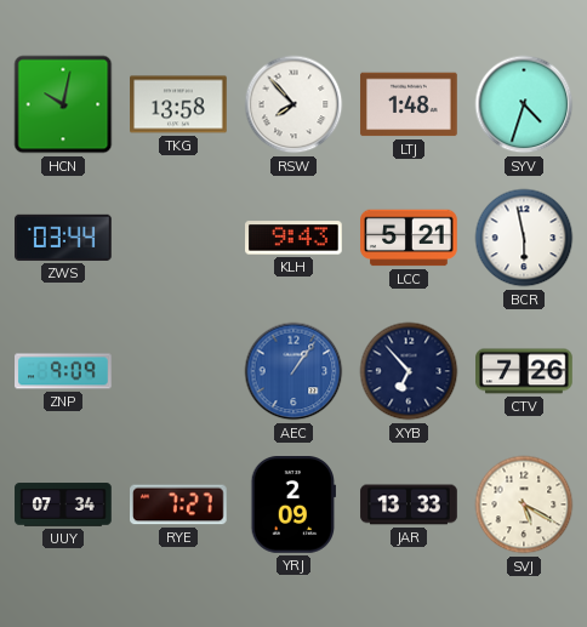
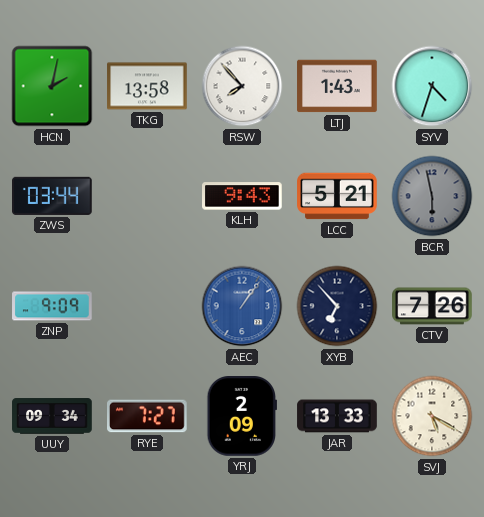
HCN: 10:02 -> 2:02
LTJ: 1:48 -> 1:43
BCR dial: white -> grey
UUY: 07:34 -> 09:34
